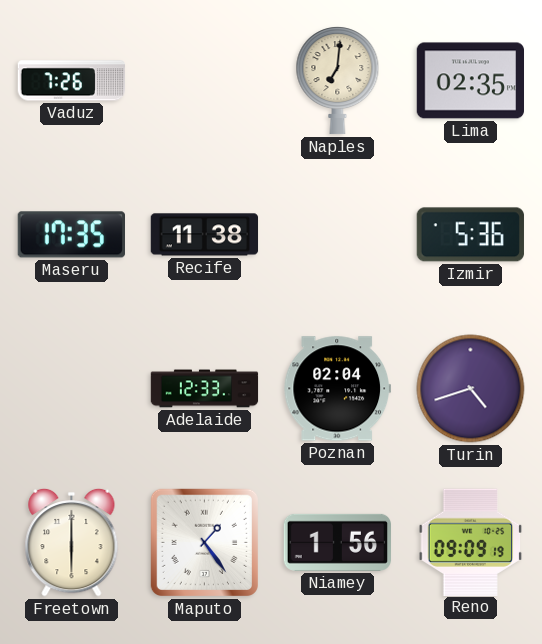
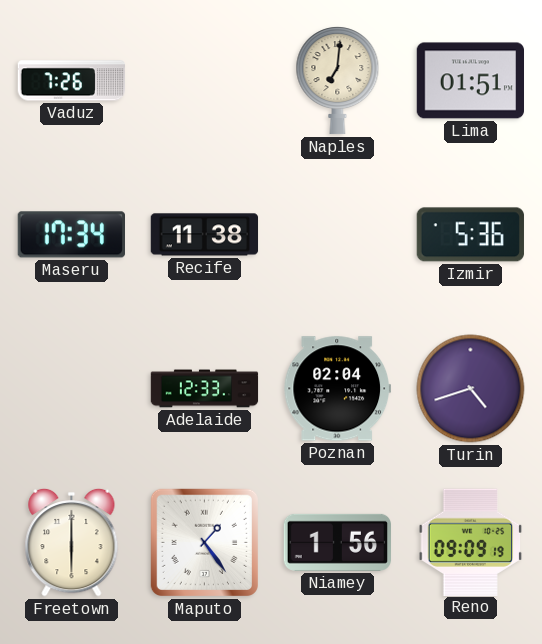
Lima: 02:35 -> 01:51
Maseru: 17:35 -> 17:34
